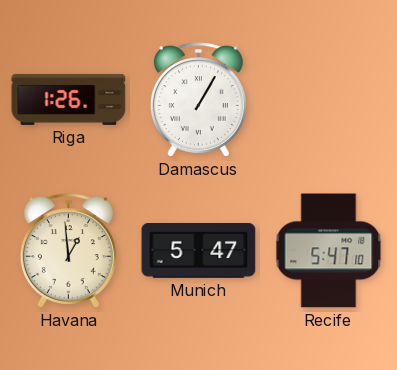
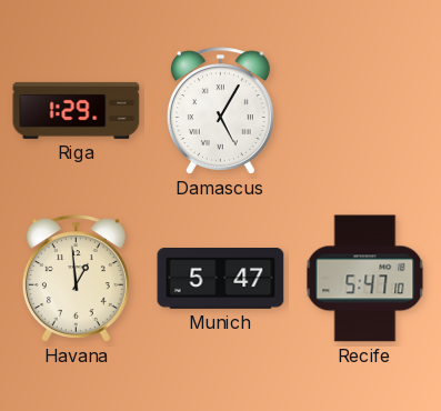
Riga: 1:26 -> 1:29
Damascus: 1:05 -> 5:05
